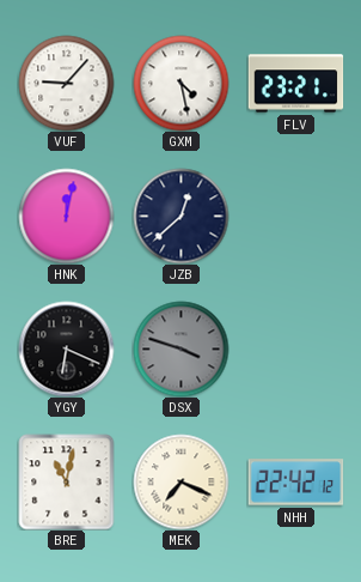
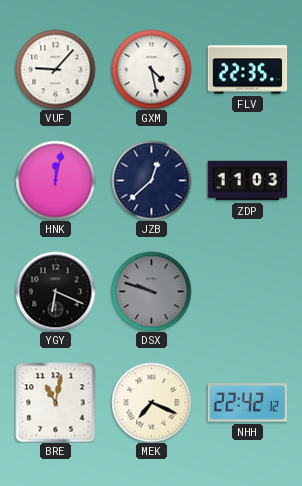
FLV: 23:21 -> 22:35
ZDP: none -> 11:03
DSX: 3:48 -> 9:48
